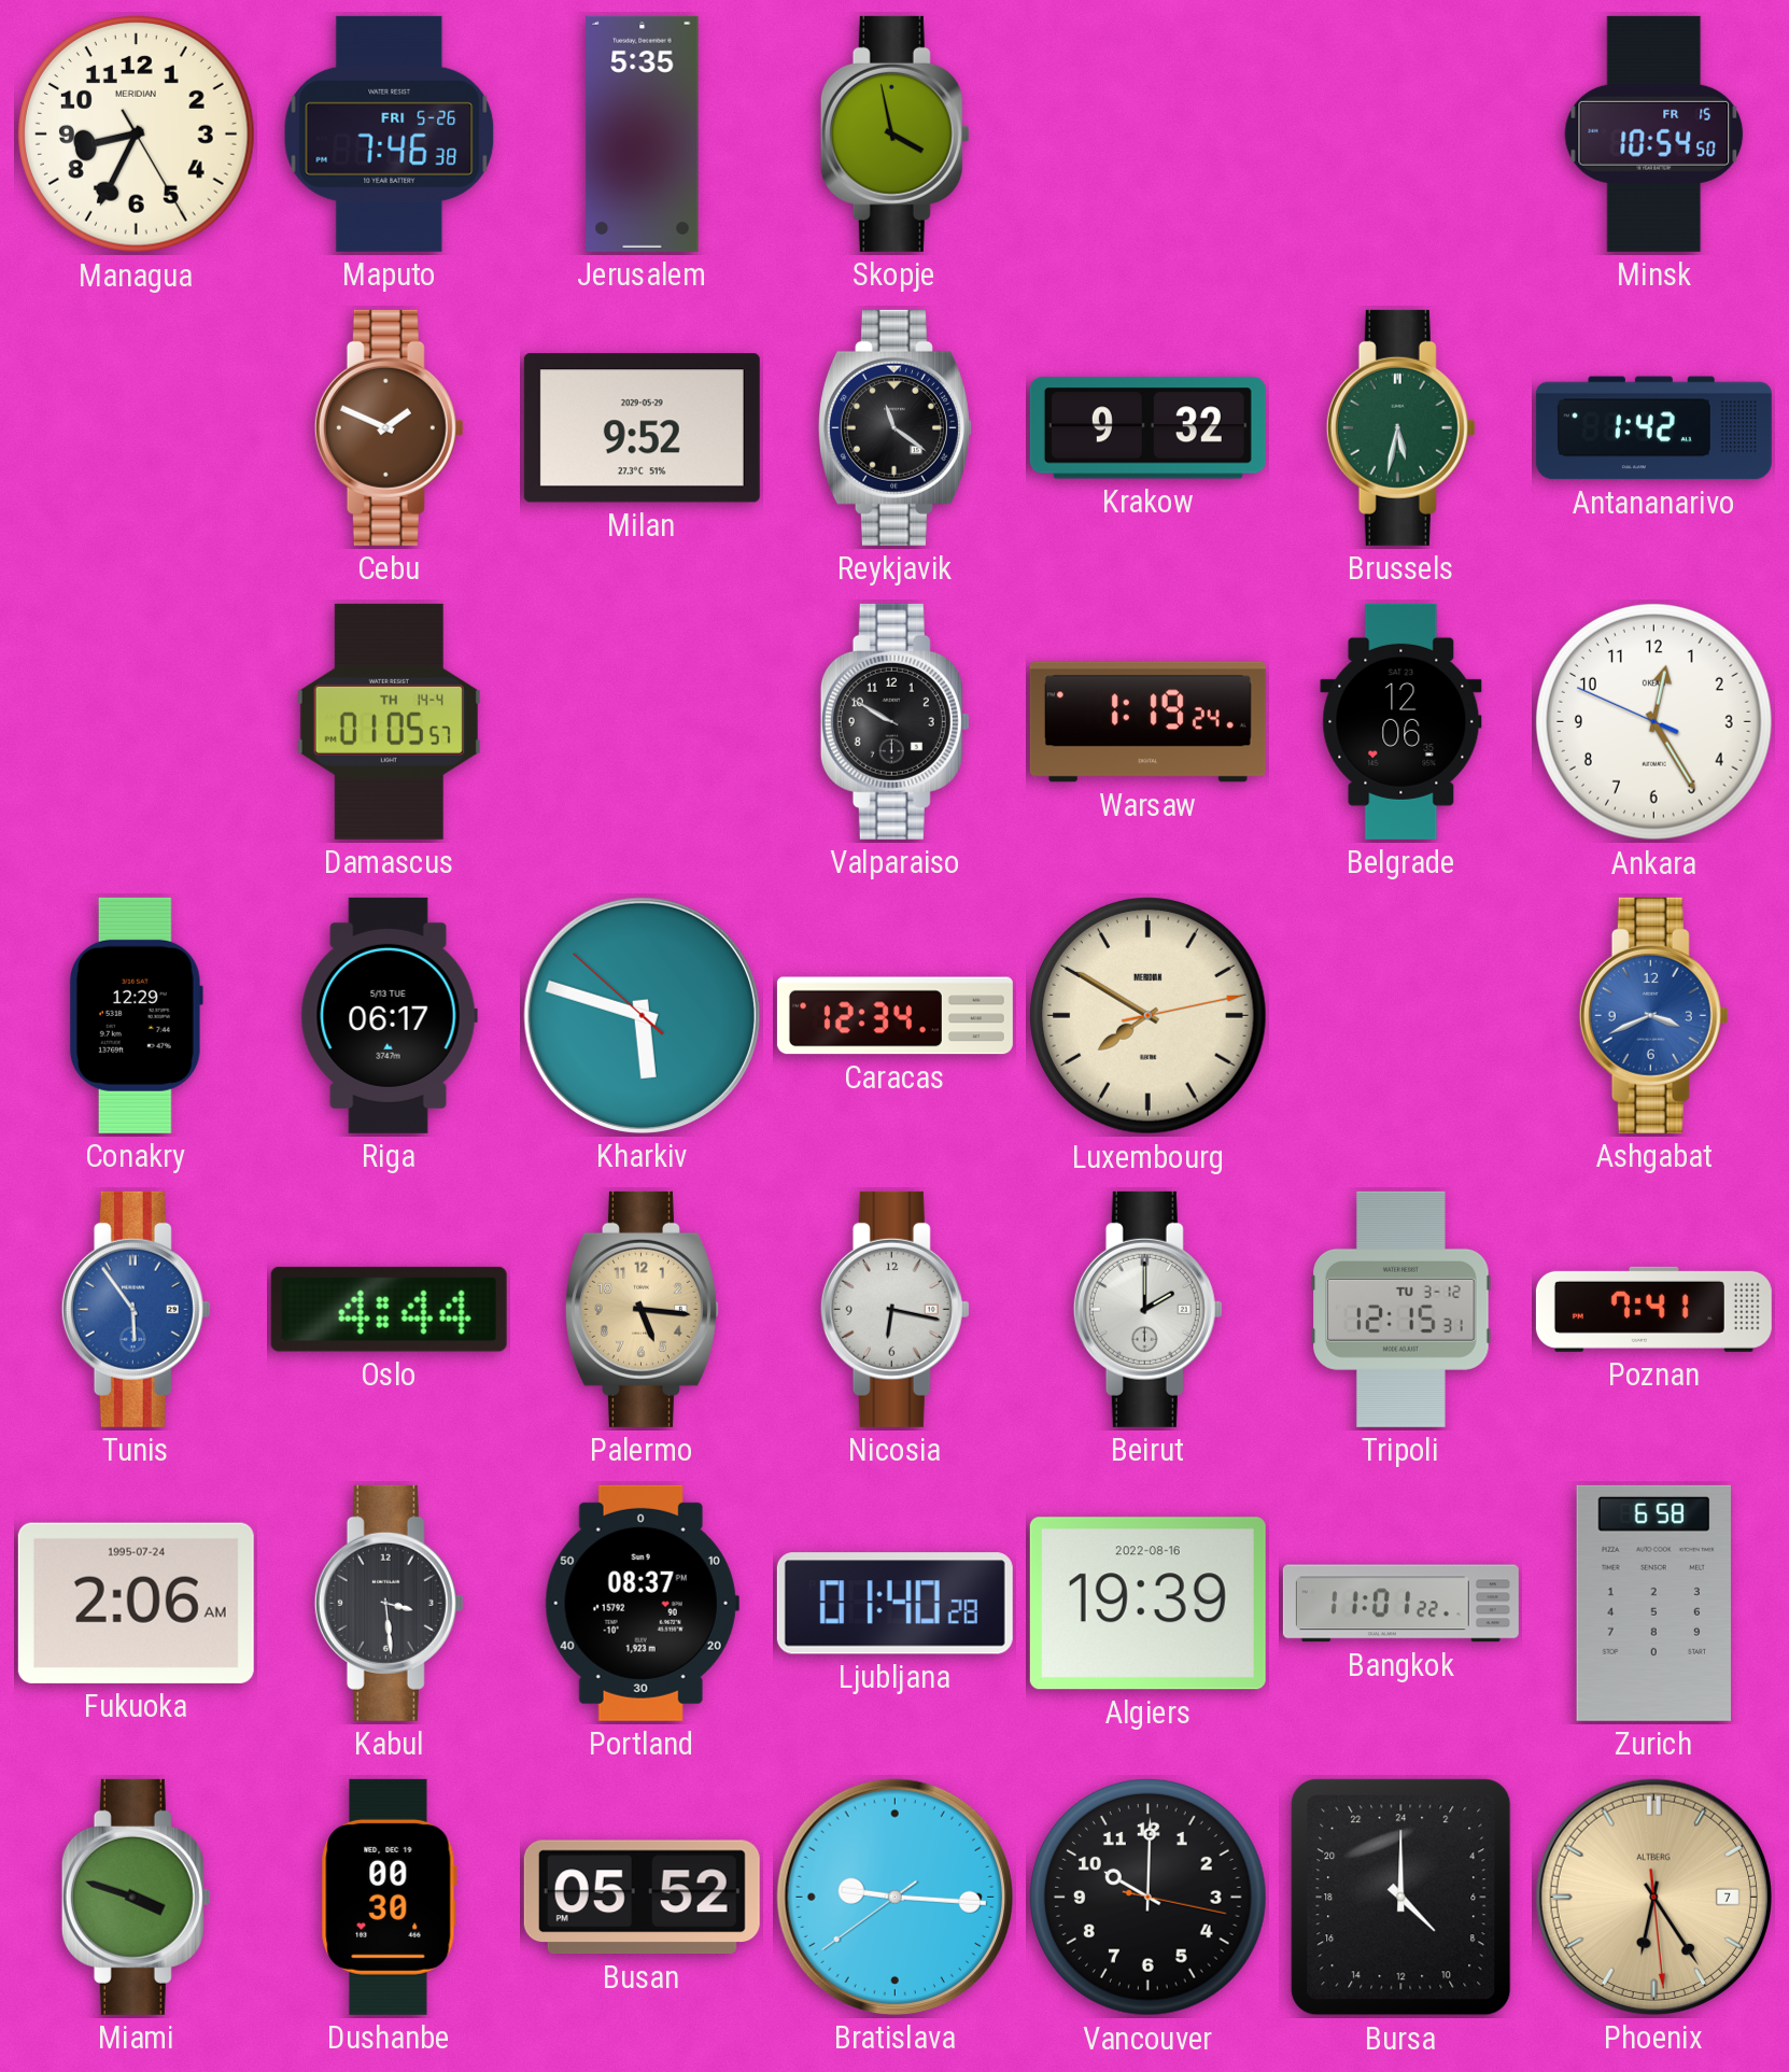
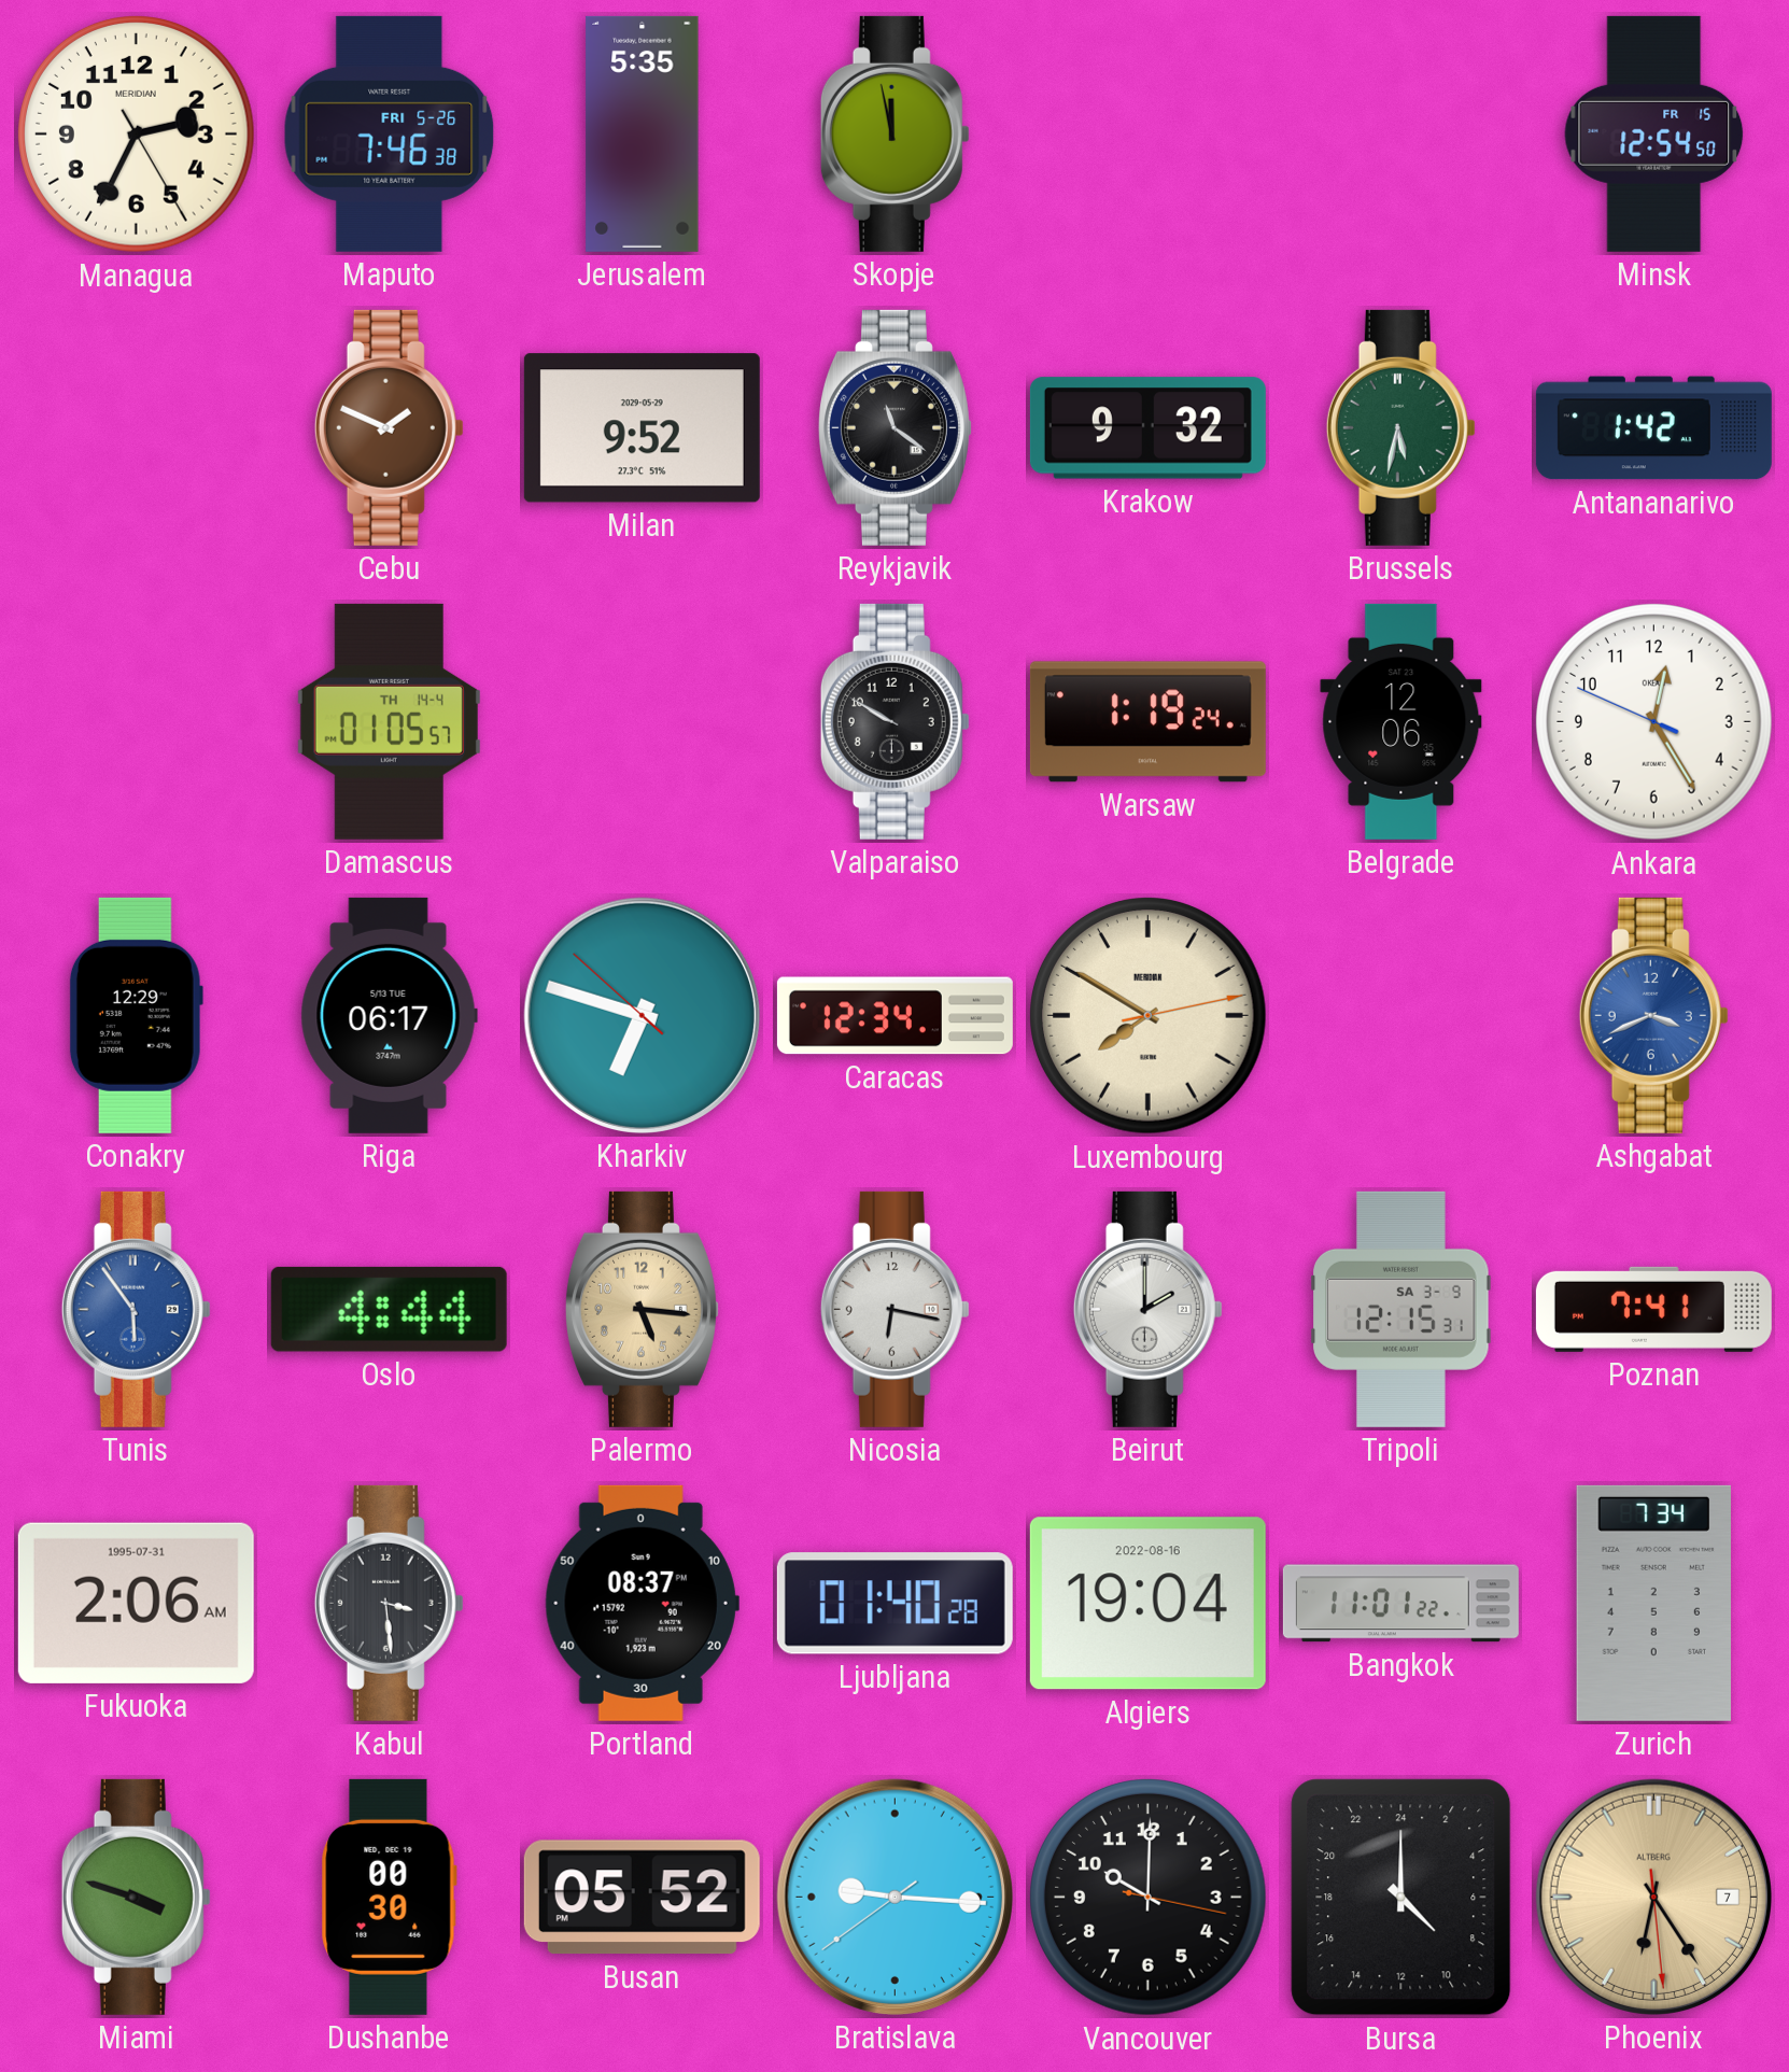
Managua: 8:34 -> 2:34
Skopje: 3:58 -> 11:58
Minsk: 10:54 -> 12:54
Kharkiv: 5:47 -> 6:47
Tripoli date: TU 3-12 -> SA 3-9
Fukuoka date: 1995-07-24 -> 1995-07-31
Algiers: 19:39 -> 19:04
Zurich: 6:58 -> 7:34
